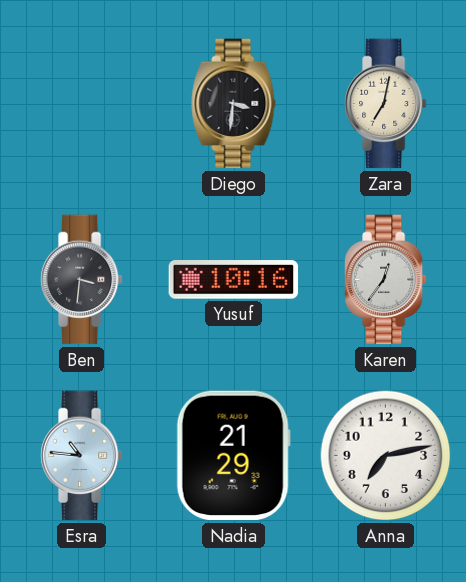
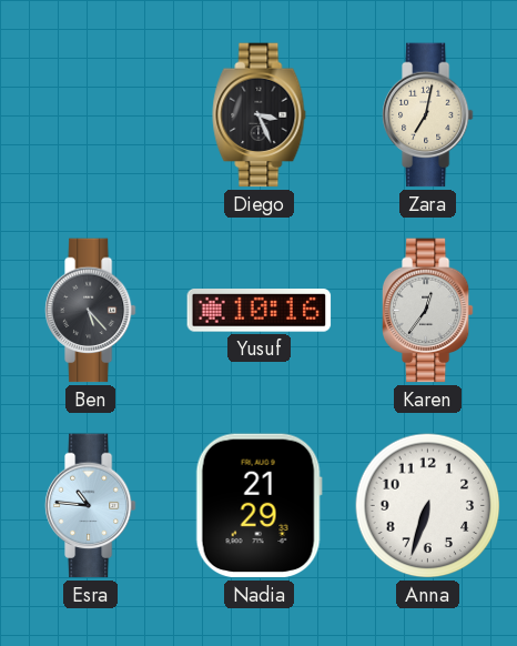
Diego: 3:31 -> 3:26
Ben: 3:31 -> 5:23
Anna: 7:13 -> 6:33
